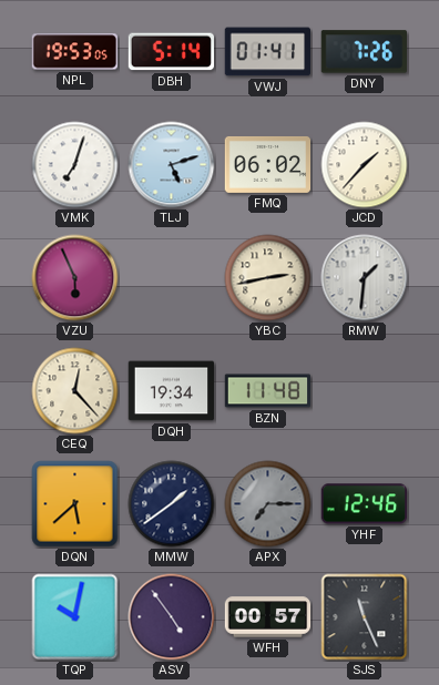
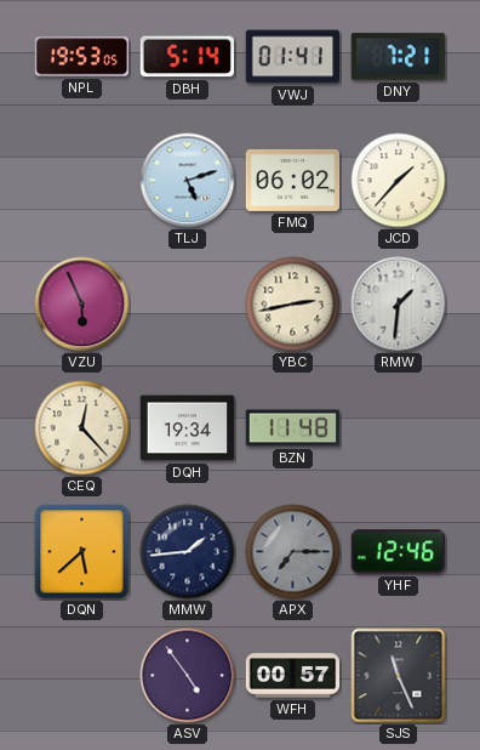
DNY: 7:26 -> 7:21
VMK: 7:03 -> none
MMW: 1:39 -> 1:44
TQP: 10:02 -> none
